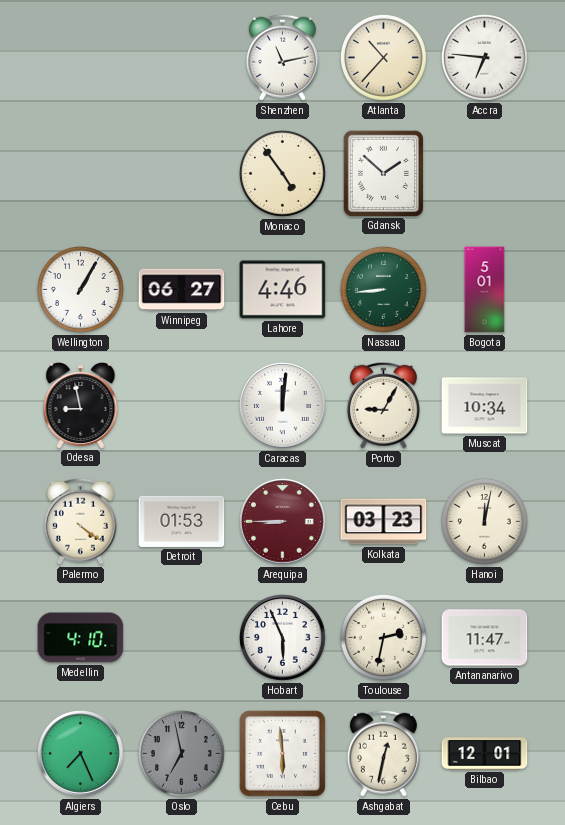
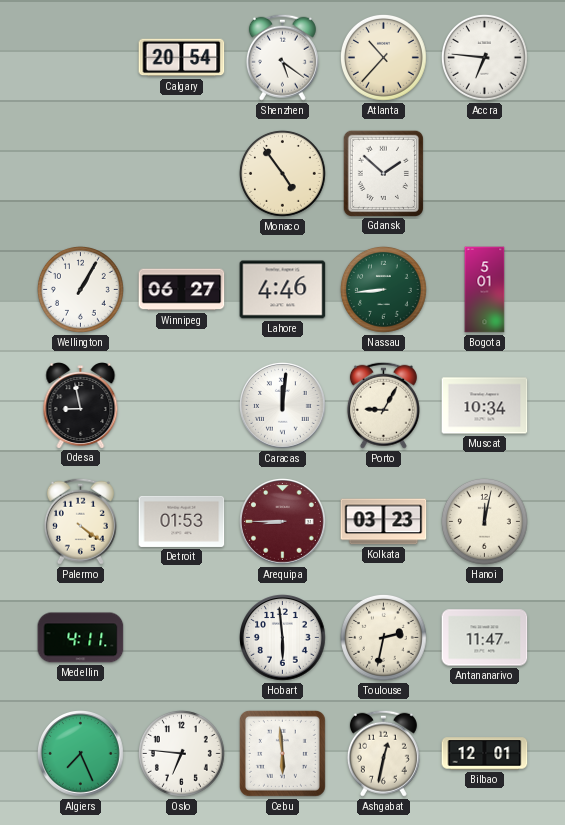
Calgary: none -> 20:54
Shenzhen: 11:13 -> 5:21
Medellin: 4:10 -> 4:11
Hobart: 5:56 -> 5:59
Oslo: 6:58 -> 6:46
Oslo dial: grey -> white
